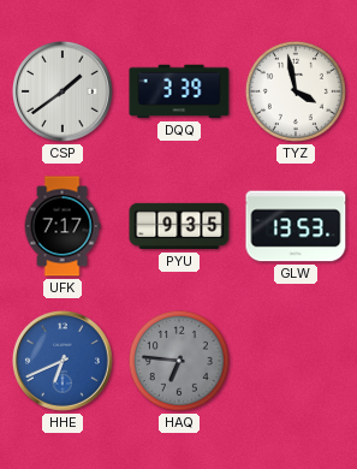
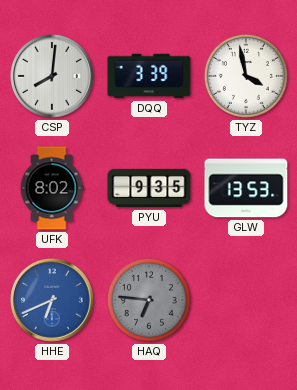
CSP: 1:39 -> 8:01
UFK: 7:17 -> 8:02
